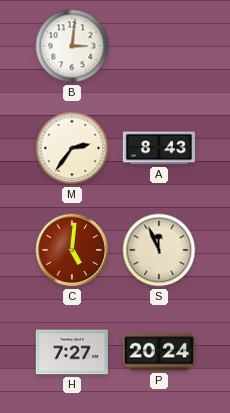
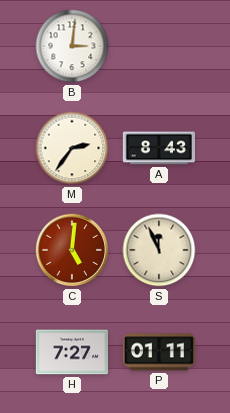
P: 20:24 -> 01:11
